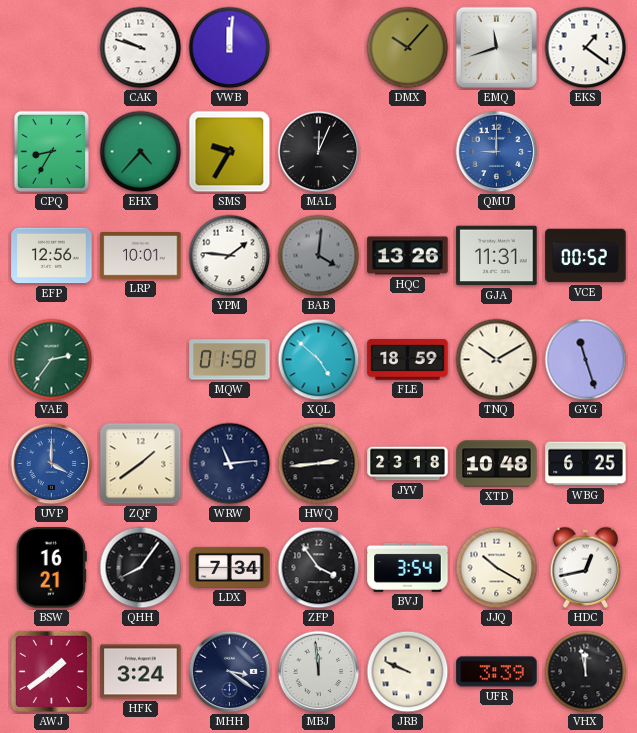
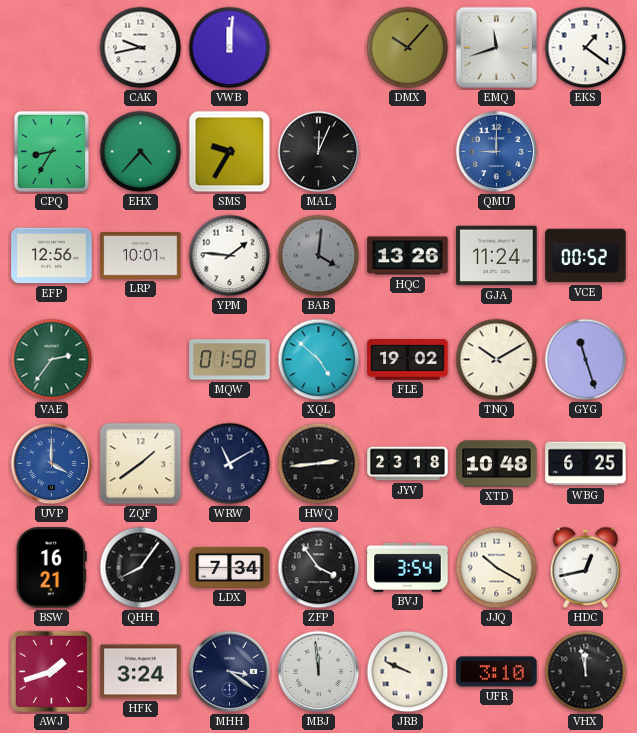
CAK: 9:48 -> 9:43
GJA: 11:31 -> 11:24
FLE: 18:59 -> 19:02
WRW: 11:14 -> 11:10
AWJ: 1:39 -> 1:42
UFR: 3:39 -> 3:10
